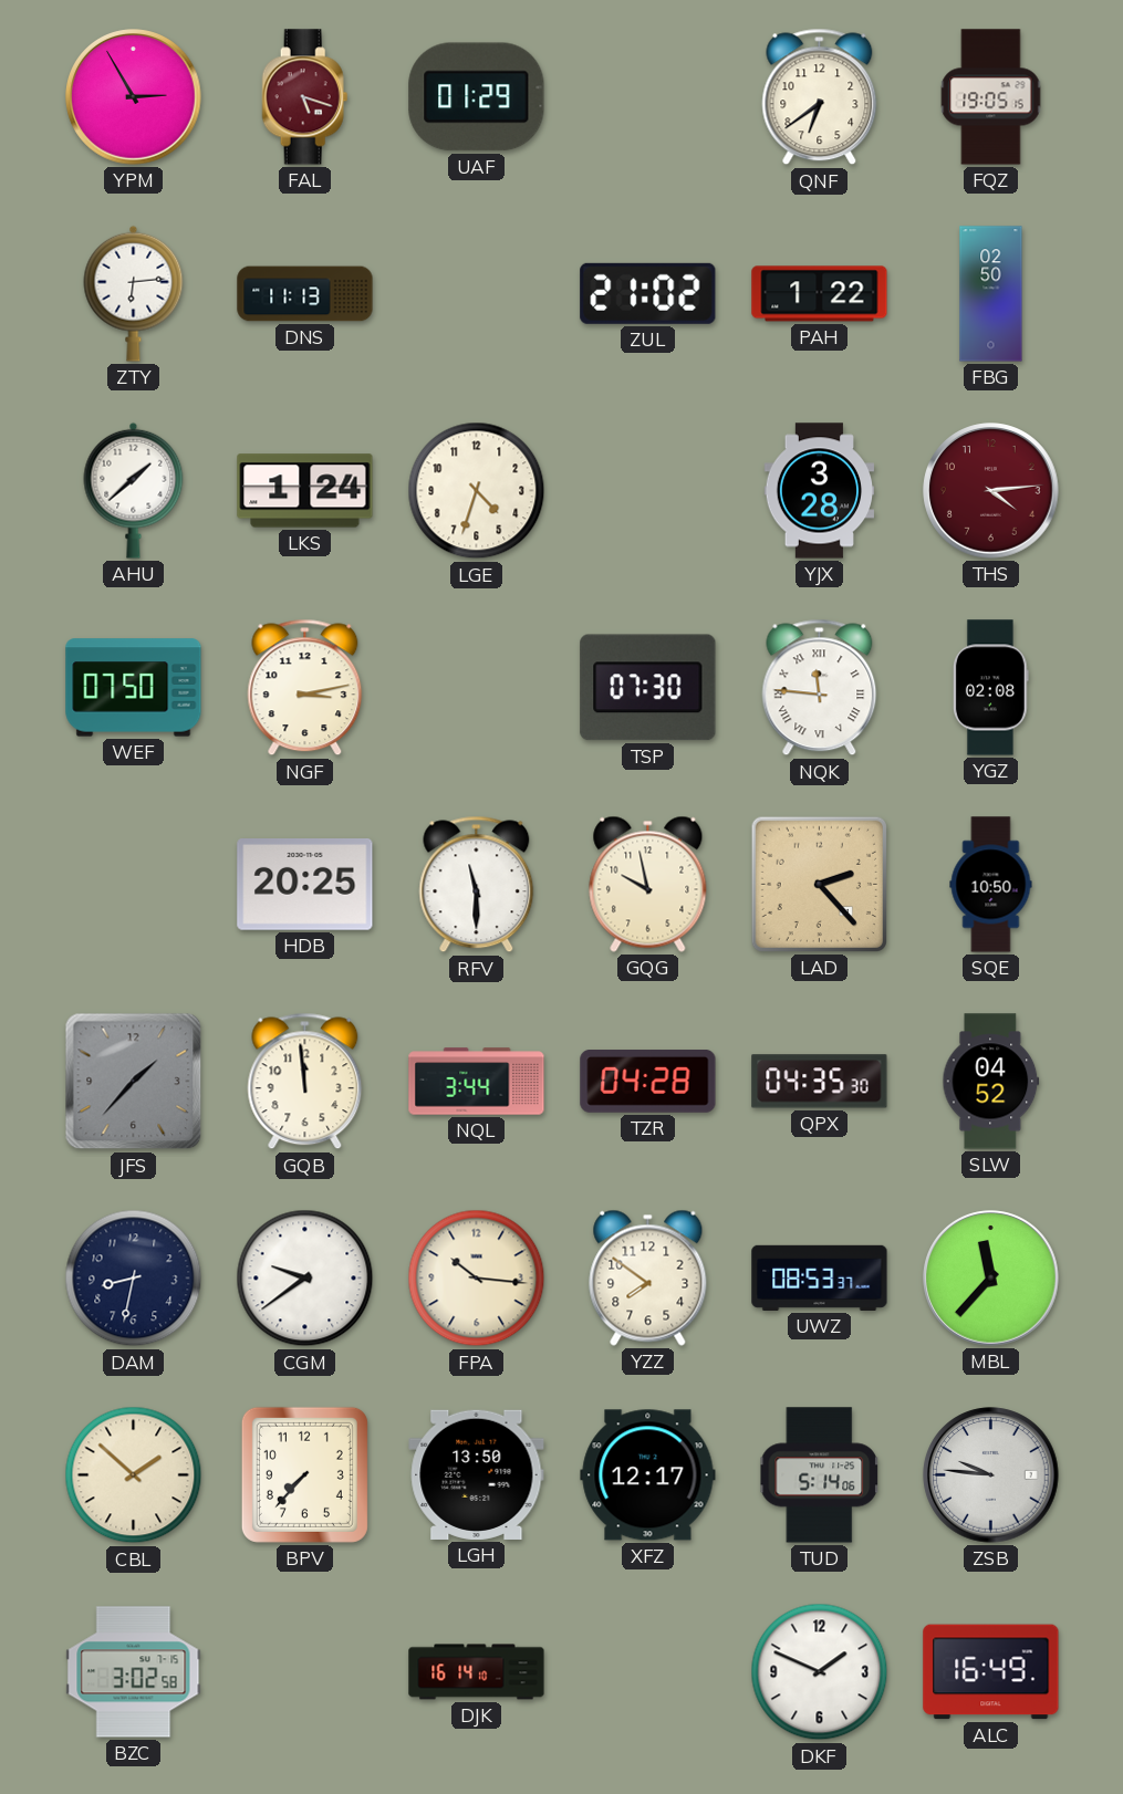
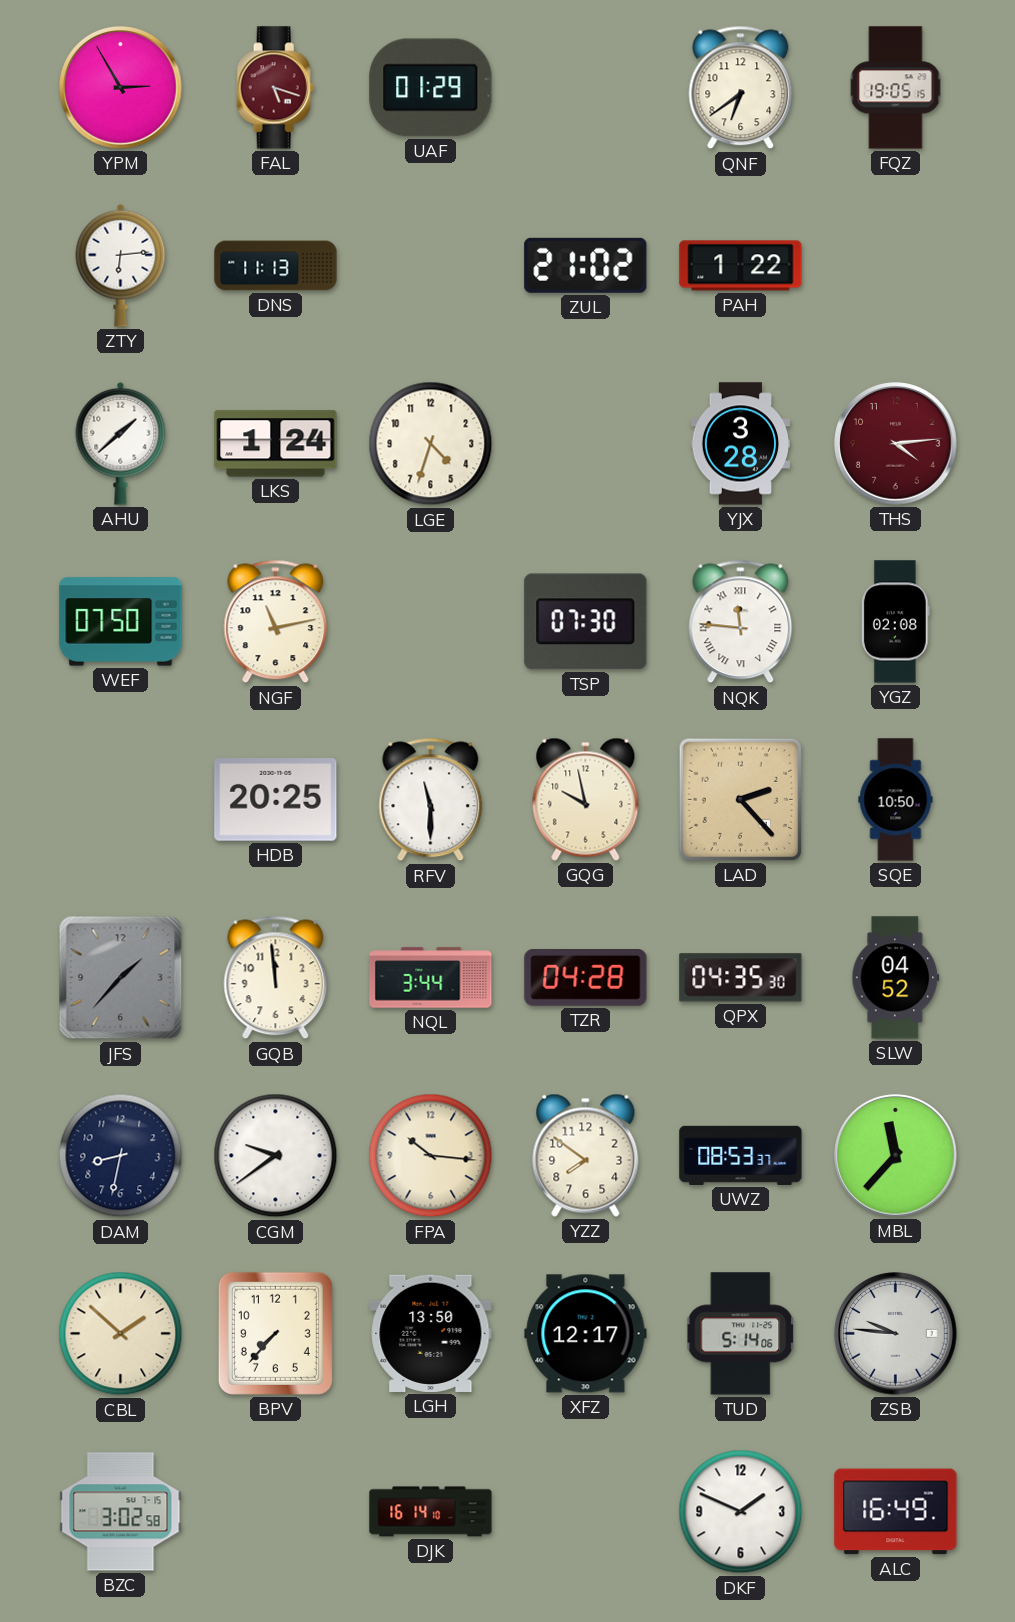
FBG: 02:50 -> none
NGF: 3:13 -> 11:13
